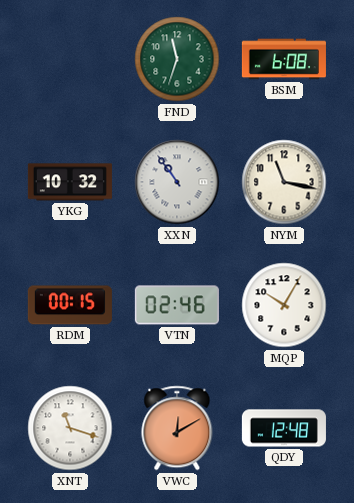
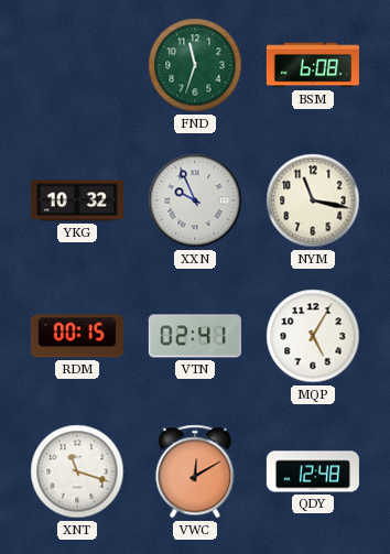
XXN: 10:54 -> 9:56
VTN: 02:46 -> 02:41
MQP: 10:05 -> 5:05
